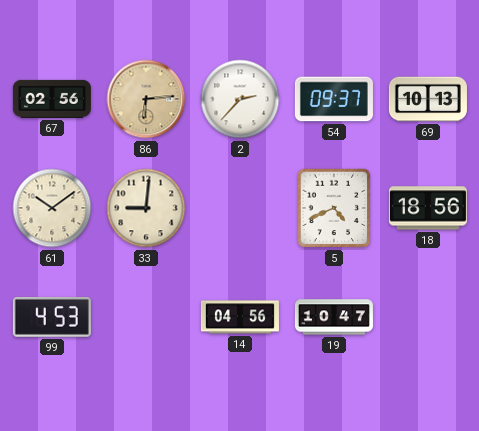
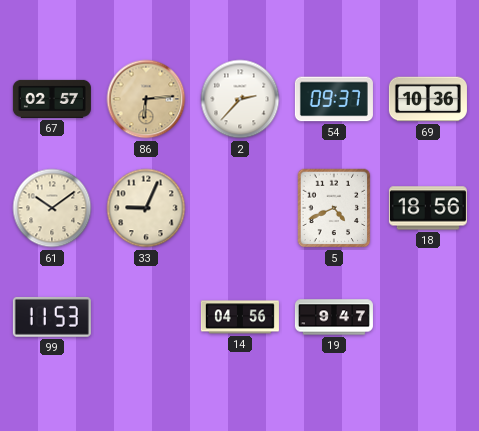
67: 02:56 -> 02:57
69: 10:13 -> 10:36
33: 9:01 -> 9:04
99: 4:53 -> 11:53
19: 10:47 -> 9:47
